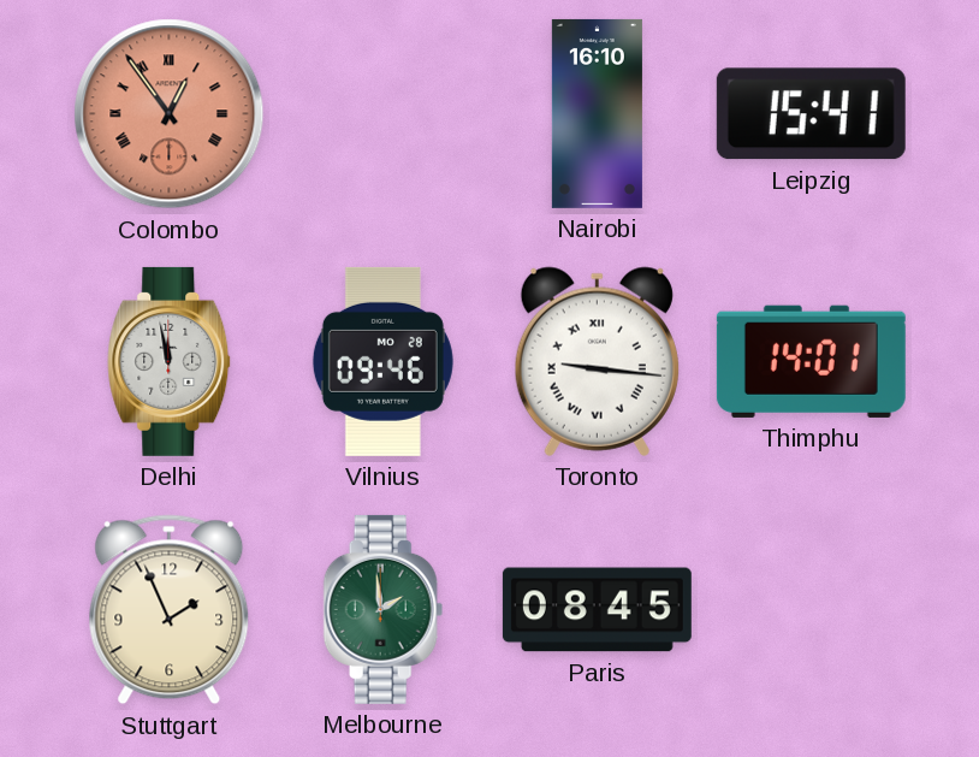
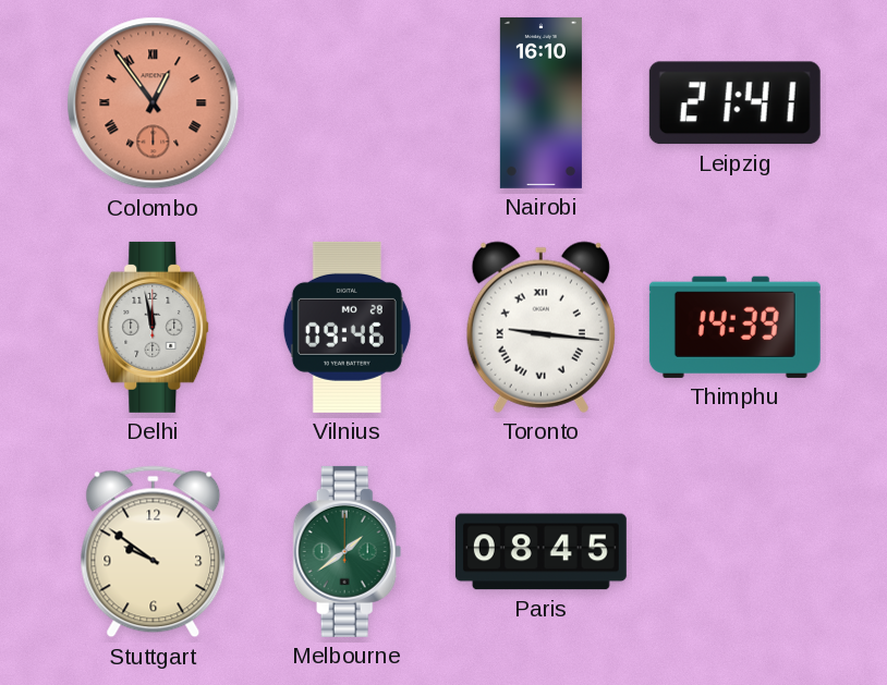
Leipzig: 15:41 -> 21:41
Thimphu: 14:01 -> 14:39
Stuttgart: 1:56 -> 9:51
Melbourne: 1:59 -> 1:39
